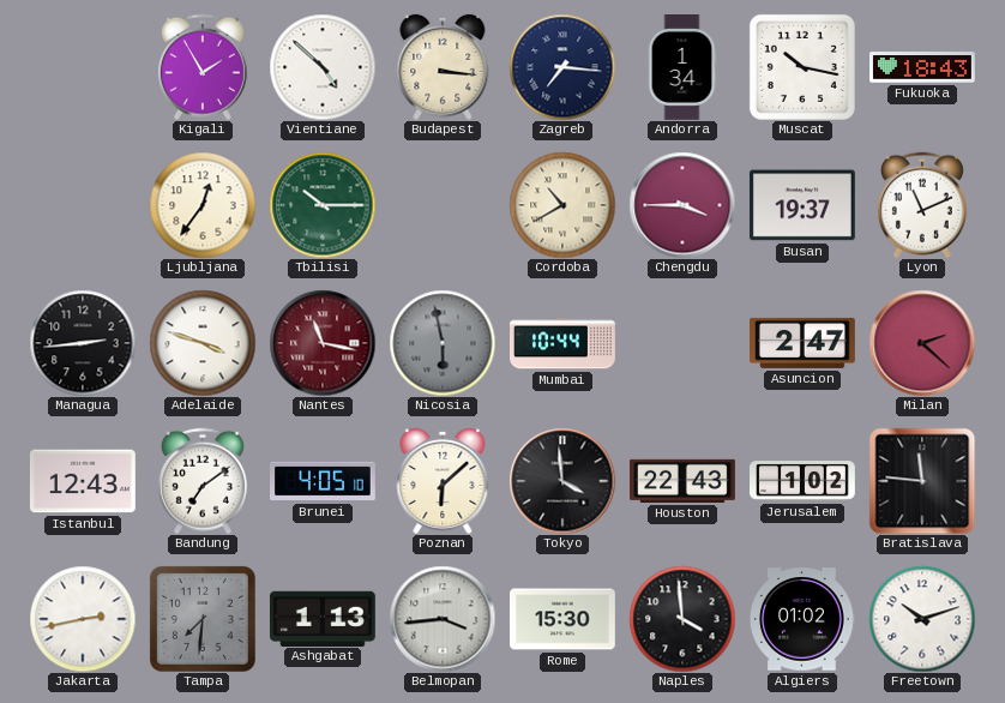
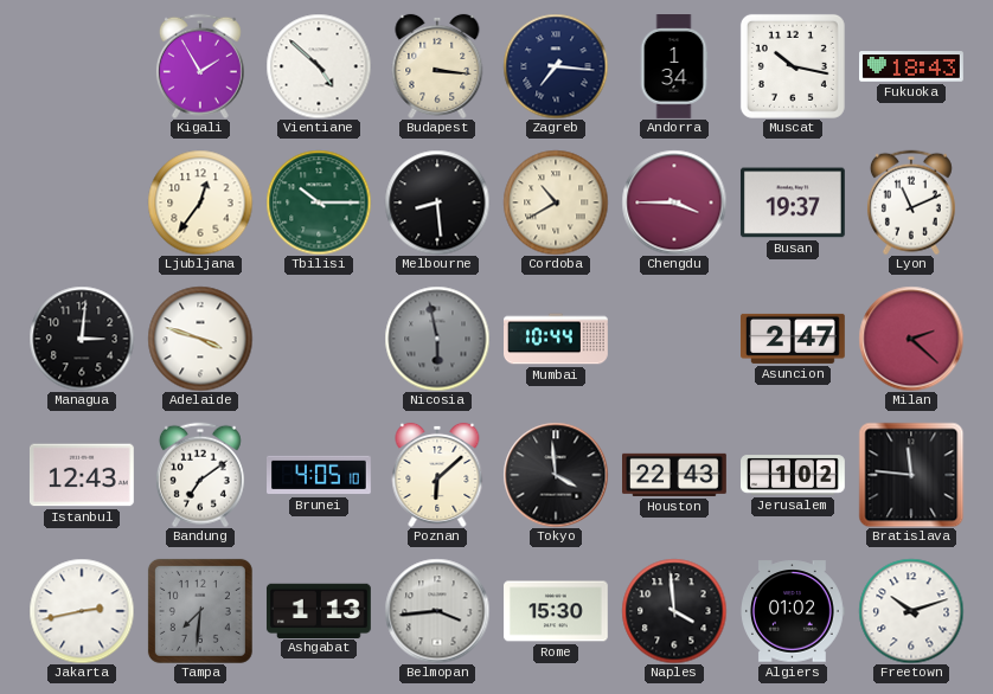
Melbourne: none -> 8:29
Managua: 2:44 -> 3:01
Nantes: 11:17 -> none
